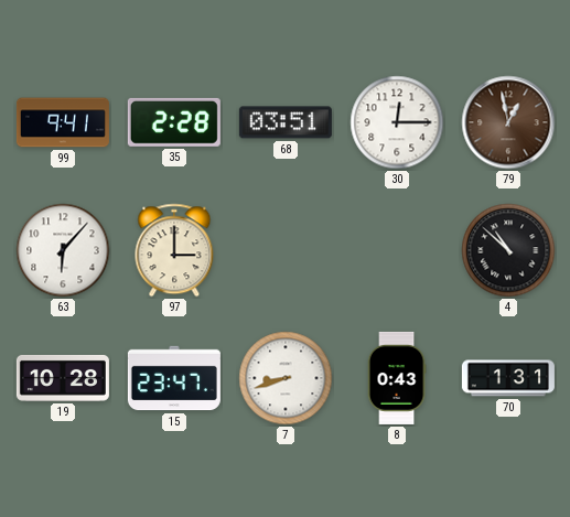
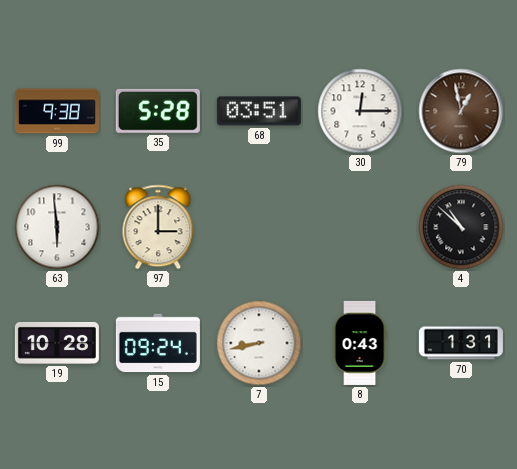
99: 9:41 -> 9:38
35: 2:28 -> 5:28
63: 6:07 -> 5:59
15: 23:47 -> 09:24
7: 8:42 -> 8:43
